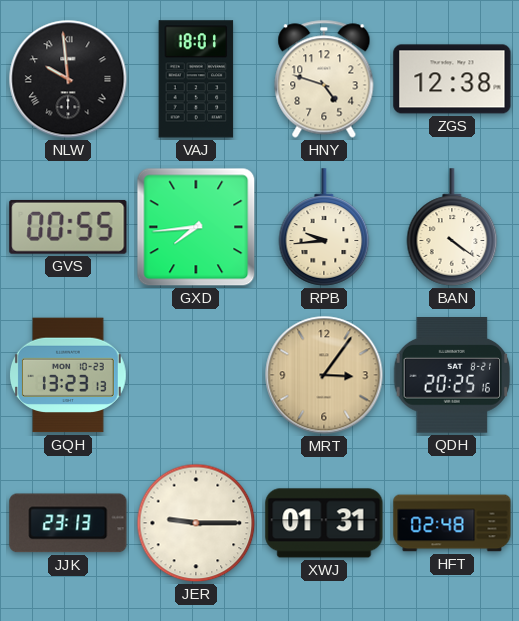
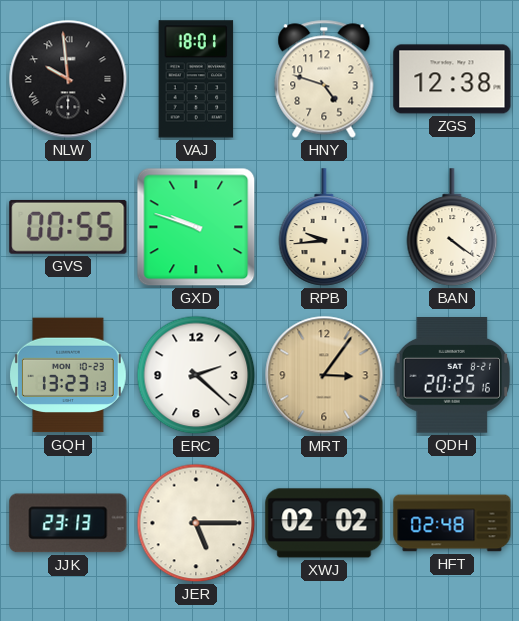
GXD: 7:44 -> 9:48
ERC: none -> 2:22
JER: 9:15 -> 5:15
XWJ: 01:31 -> 02:02
